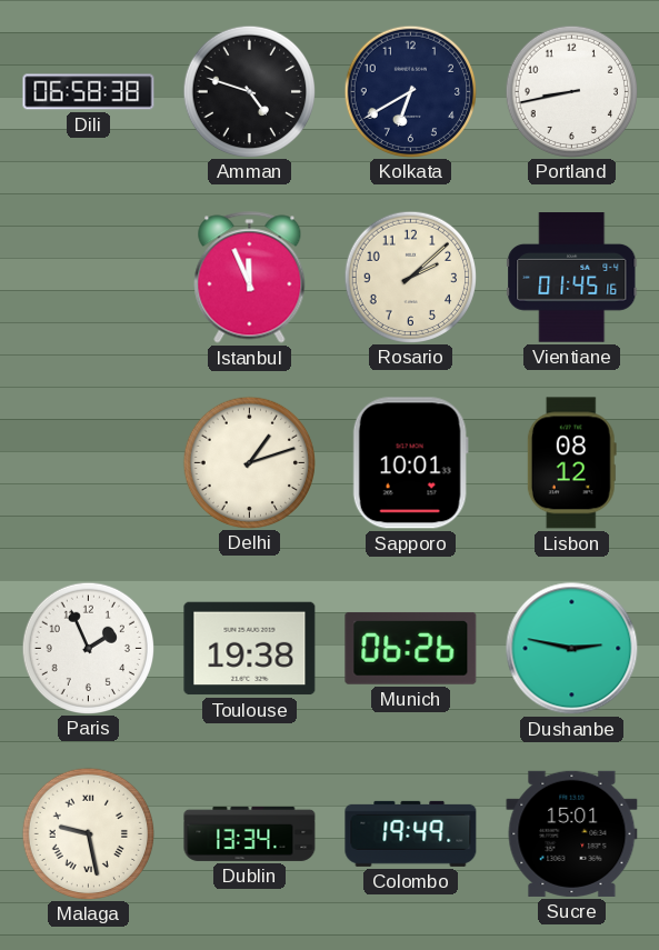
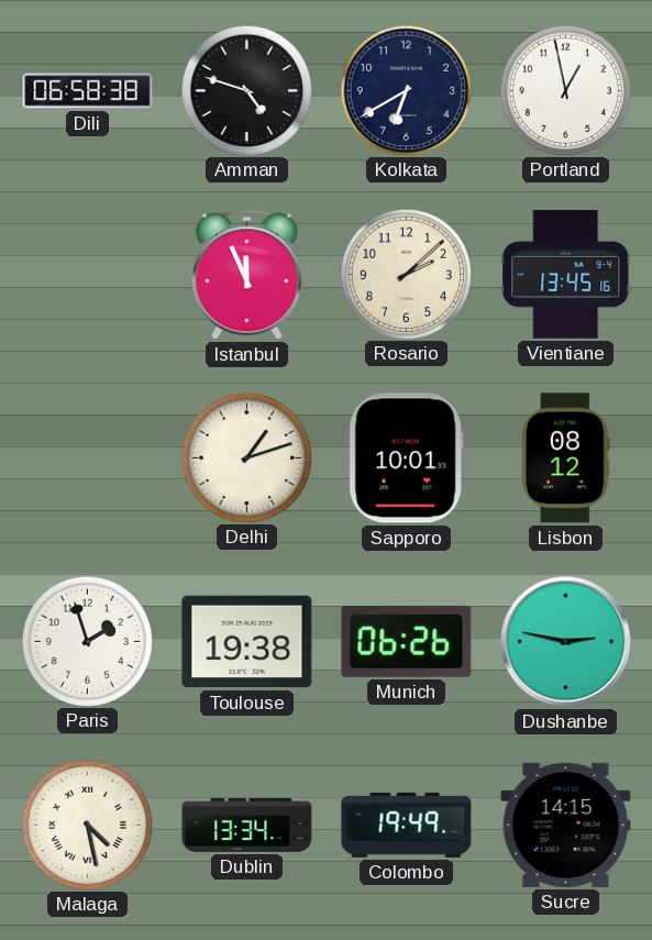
Portland: 8:43 -> 12:58
Vientiane: 01:45 -> 13:45
Paris: 1:56 -> 1:57
Malaga: 9:28 -> 4:28
Sucre: 15:01 -> 14:15
